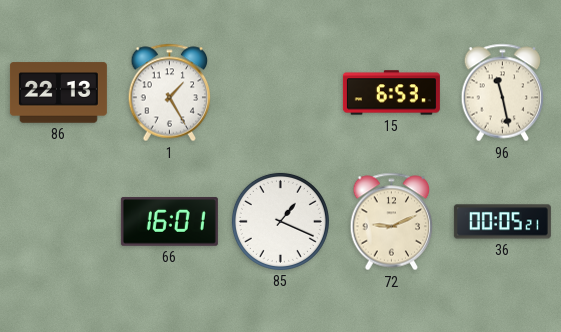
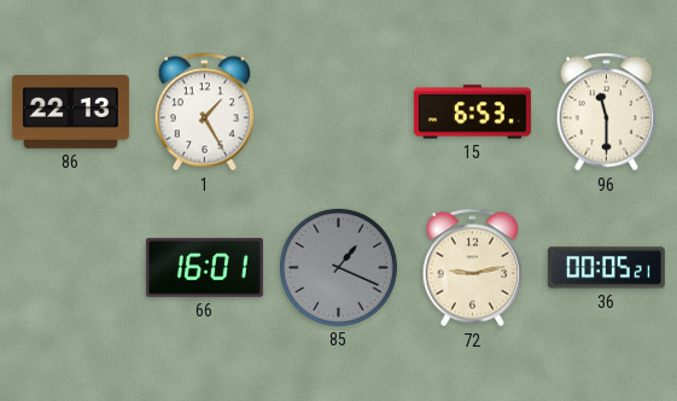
96: 11:28 -> 11:30
85 dial: white -> grey
72: 9:11 -> 9:13
